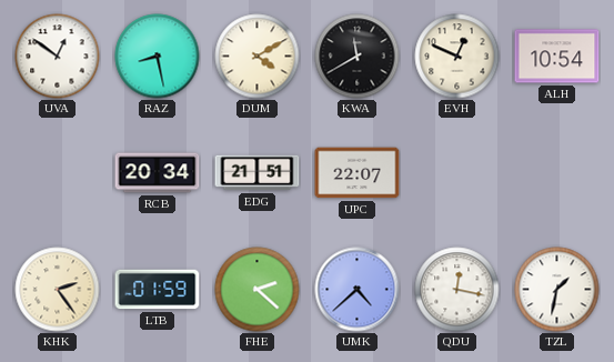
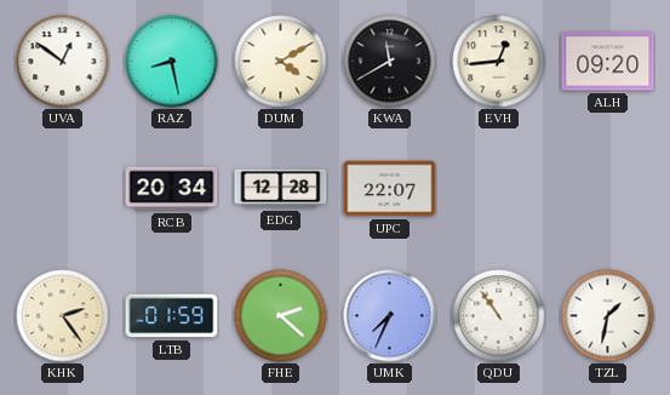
EVH: 12:49 -> 12:44
ALH: 10:54 -> 09:20
EDG: 21:51 -> 12:28
UMK: 4:38 -> 7:34
QDU: 12:17 -> 10:54
